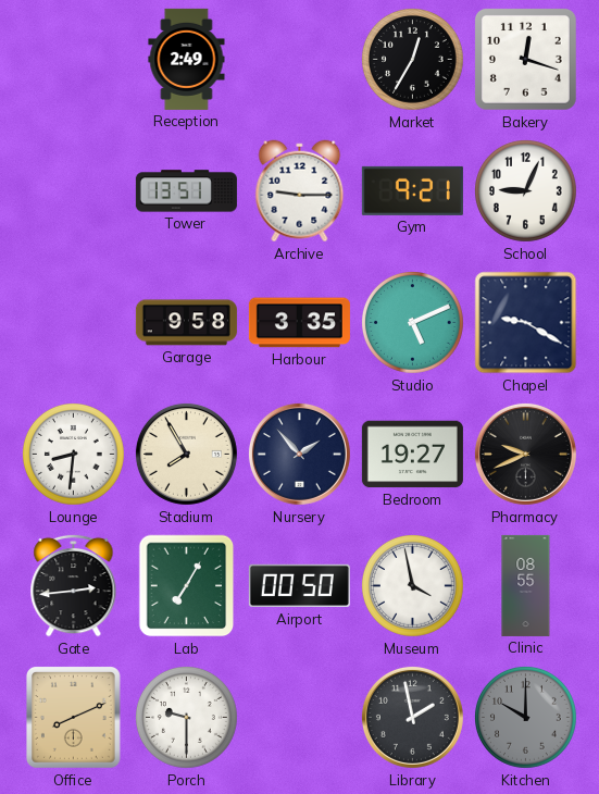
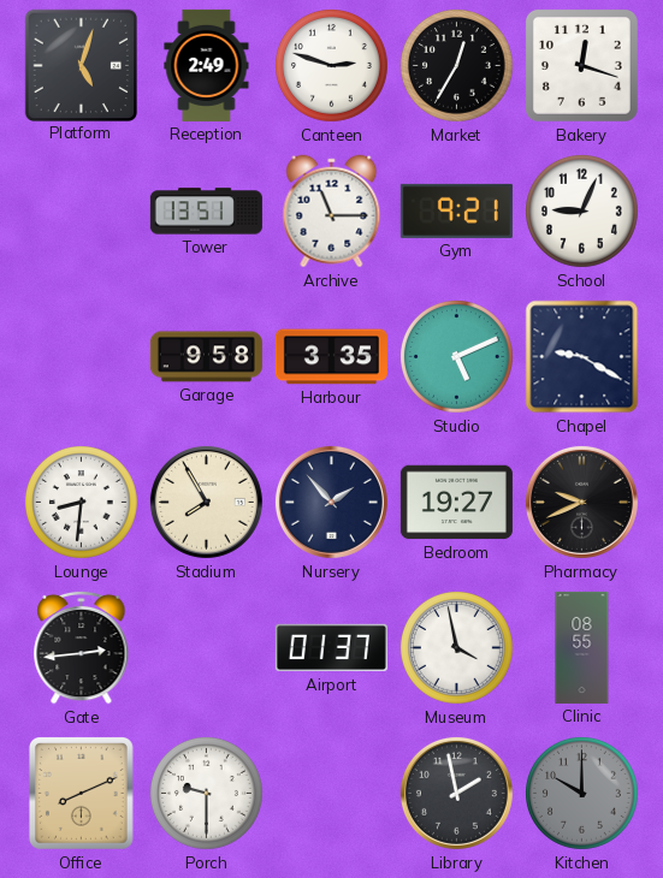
Platform: none -> 5:03
Canteen: none -> 2:48
Archive: 9:15 -> 11:15
Lab: 7:05 -> none
Airport: 00:50 -> 01:37
